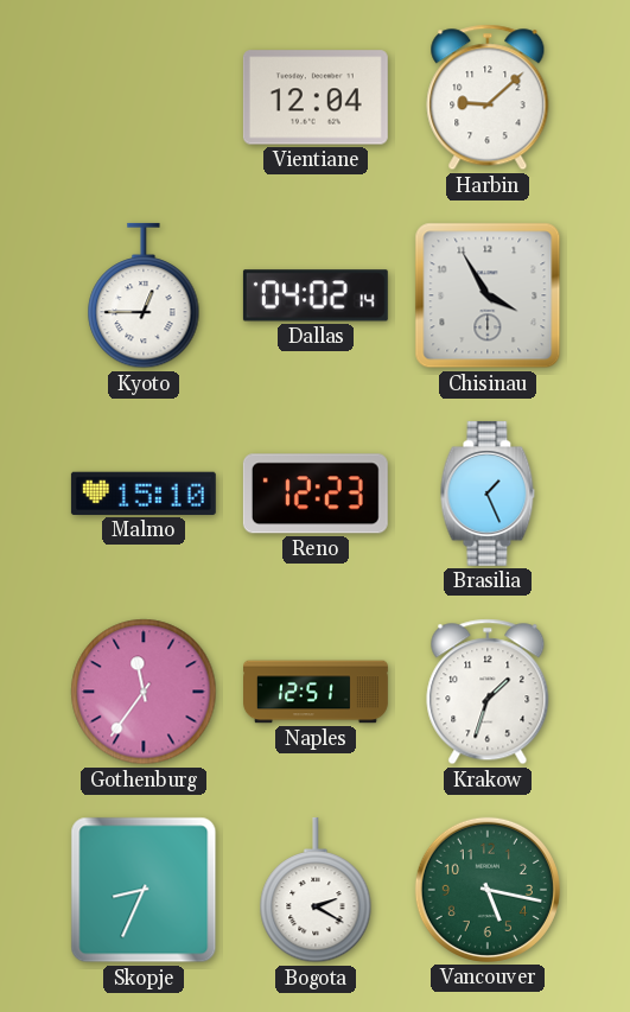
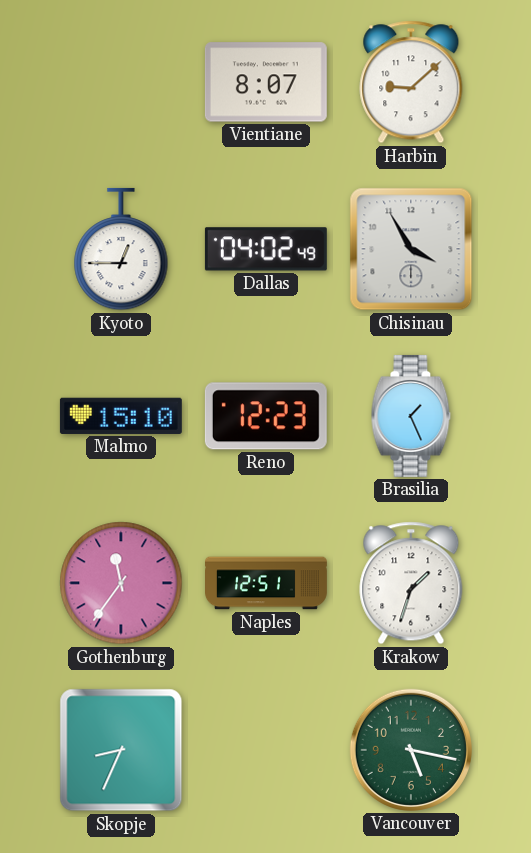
Vientiane: 12:04 -> 8:07
Dallas: 04:02:14 -> 04:02:49
Bogota: 2:20 -> none
